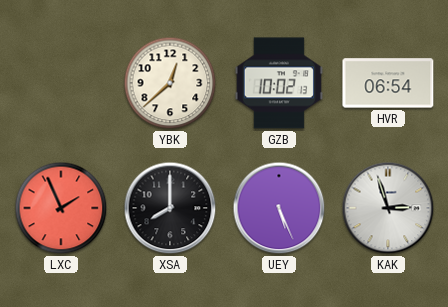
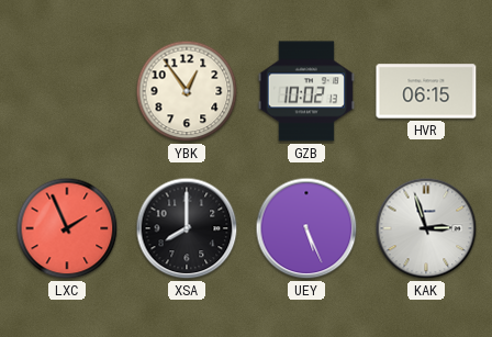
YBK: 12:38 -> 12:54
HVR: 06:54 -> 06:15
